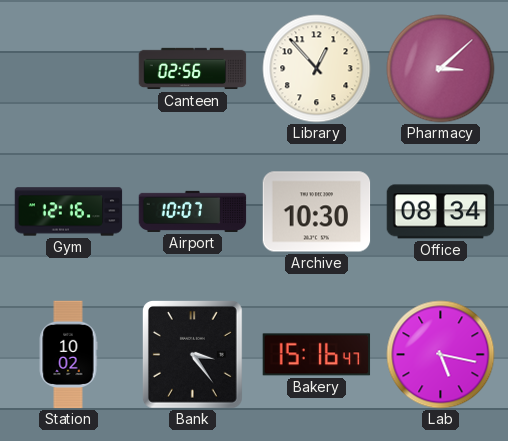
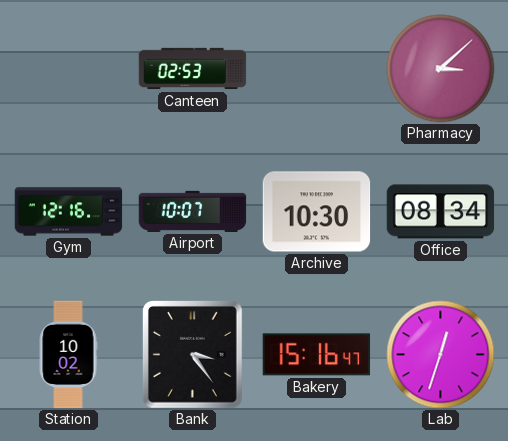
Canteen: 02:56 -> 02:53
Library: 12:53 -> none
Lab: 5:17 -> 12:33
